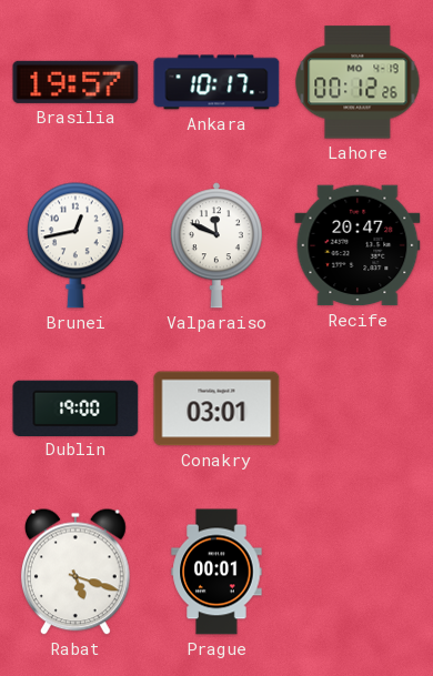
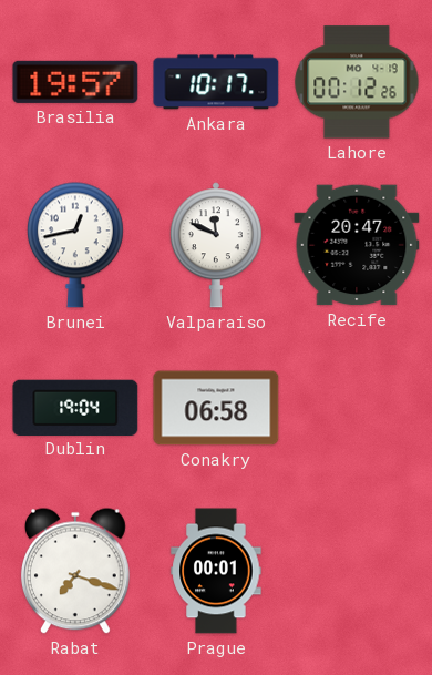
Dublin: 19:00 -> 19:04
Conakry: 03:01 -> 06:58
Rabat: 5:18 -> 7:18
